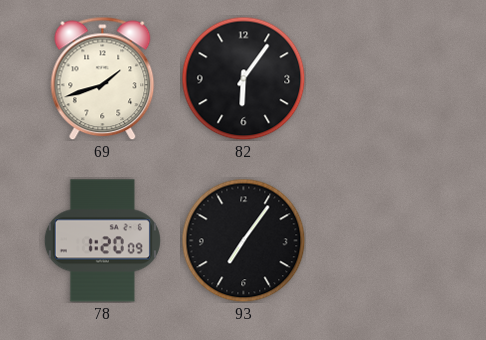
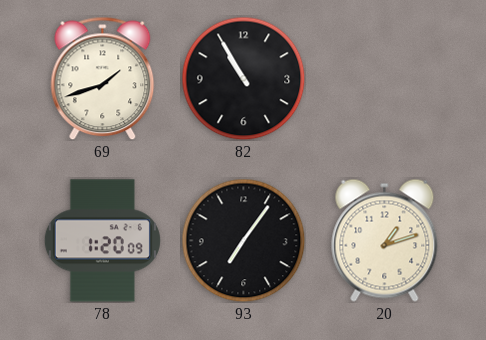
82: 6:06 -> 10:55
20: none -> 1:12
